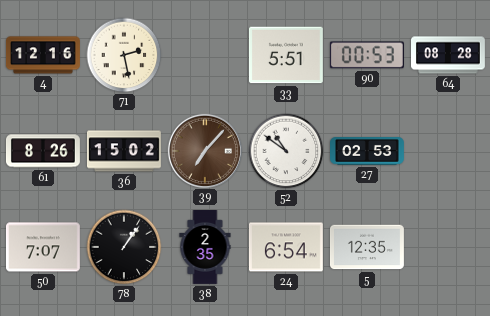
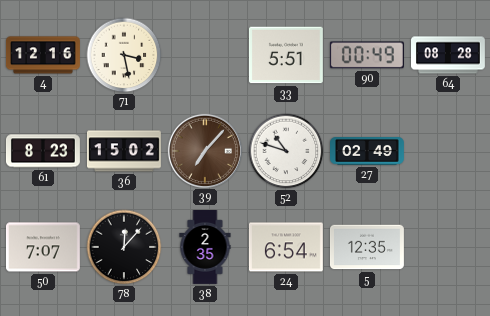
71: 2:28 -> 3:28
90: 00:53 -> 00:49
61: 8:26 -> 8:23
52: 10:51 -> 10:48
27: 02:53 -> 02:49
78: 1:06 -> 12:07
